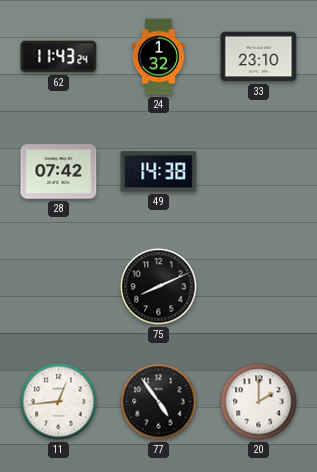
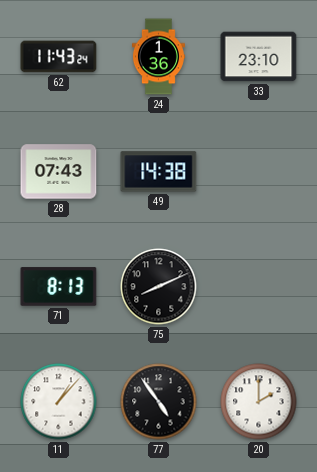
24: 1:32 -> 1:36
28: 07:42 -> 07:43
71: none -> 8:13
11: 12:44 -> 1:07
